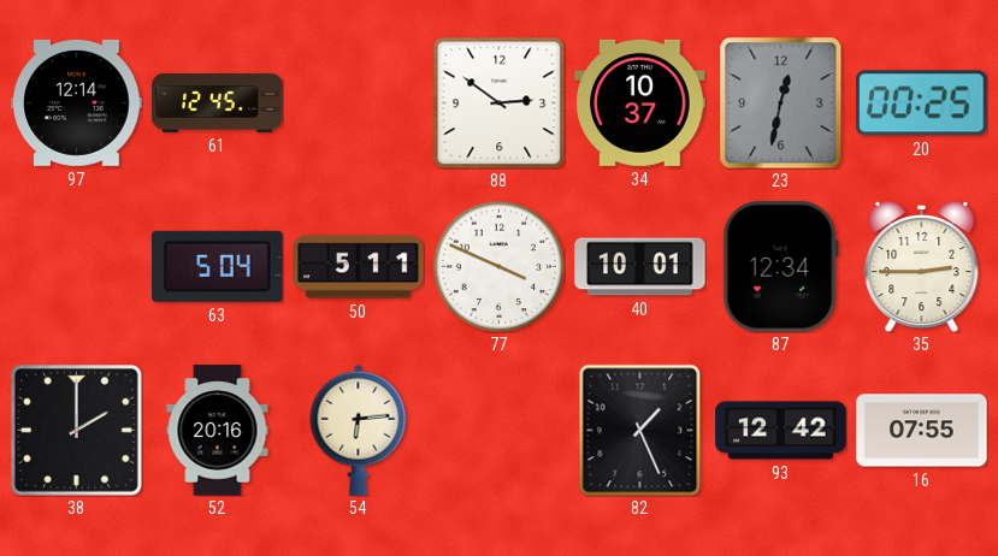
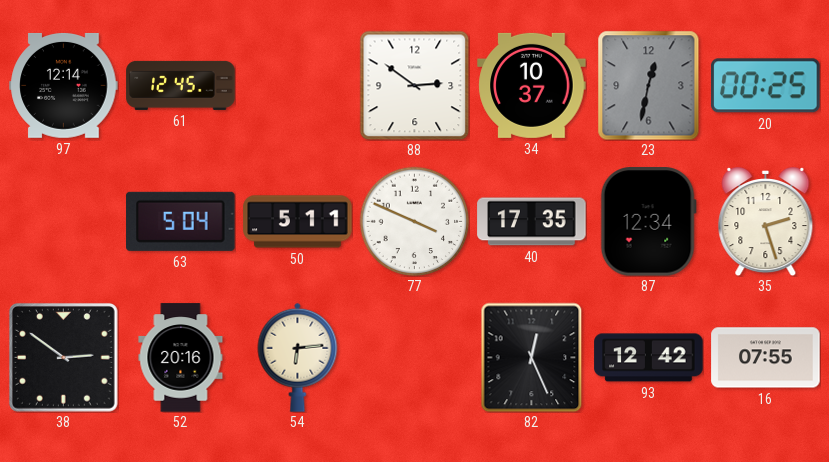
40: 10:01 -> 17:35
35: 2:45 -> 2:27
38: 2:00 -> 2:51
82: 1:26 -> 12:26
